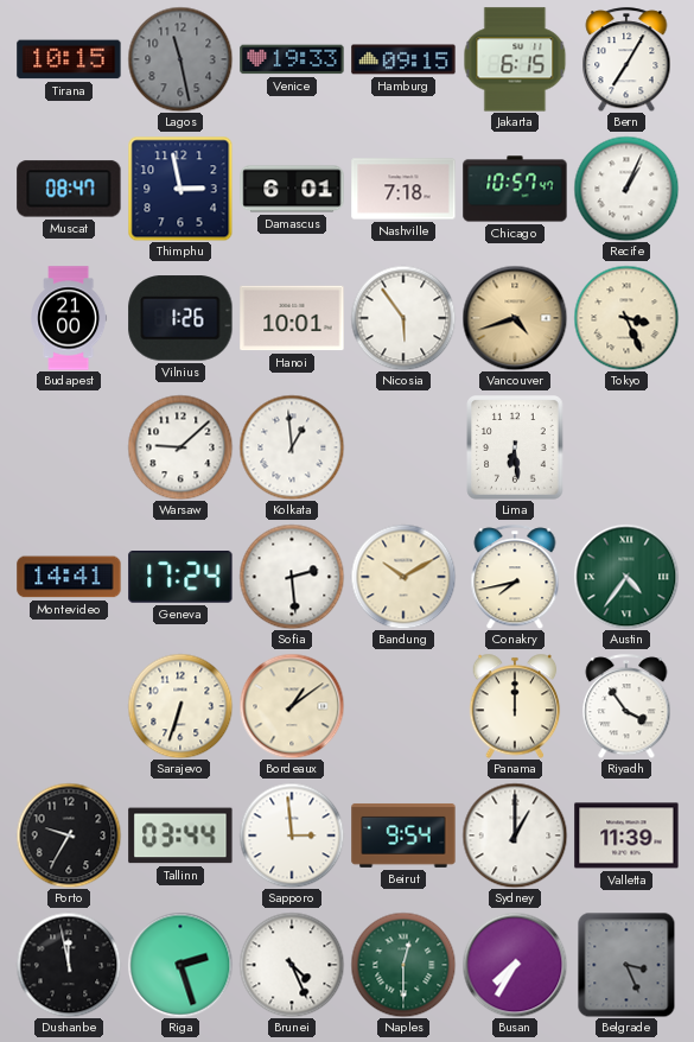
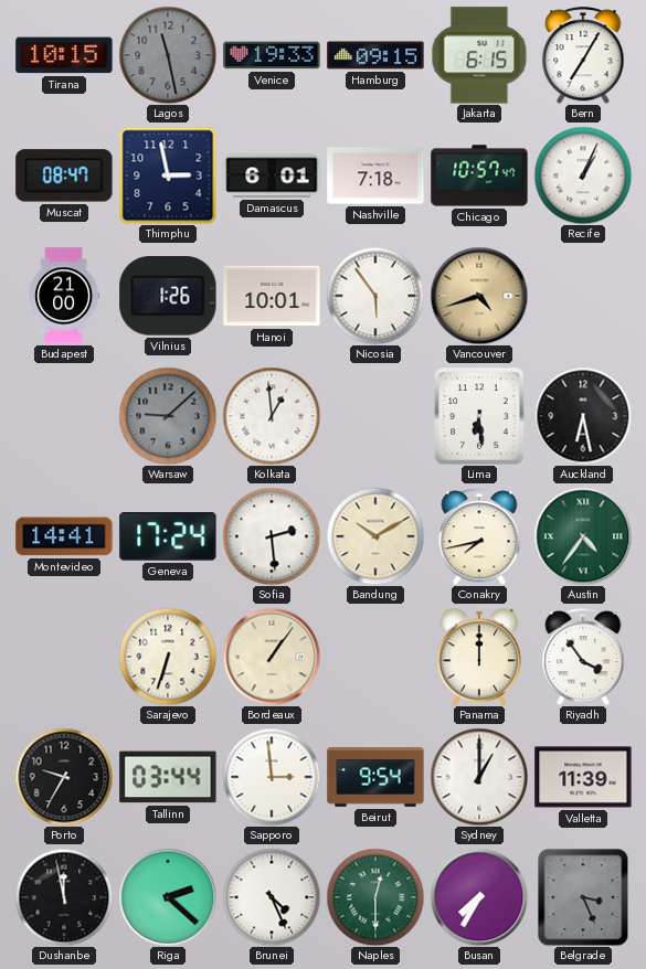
Tokyo: 3:26 -> none
Warsaw dial: white -> grey
Auckland: none -> 6:28
Bordeaux: 1:09 -> 1:06
Riga: 2:27 -> 2:22
